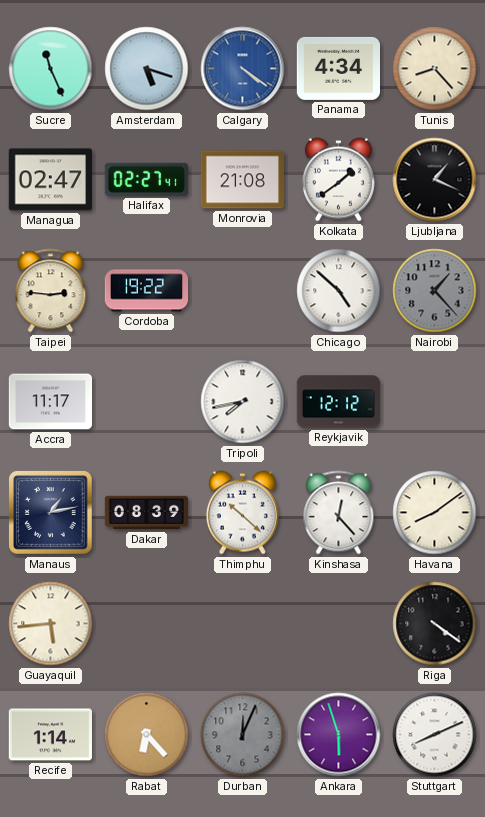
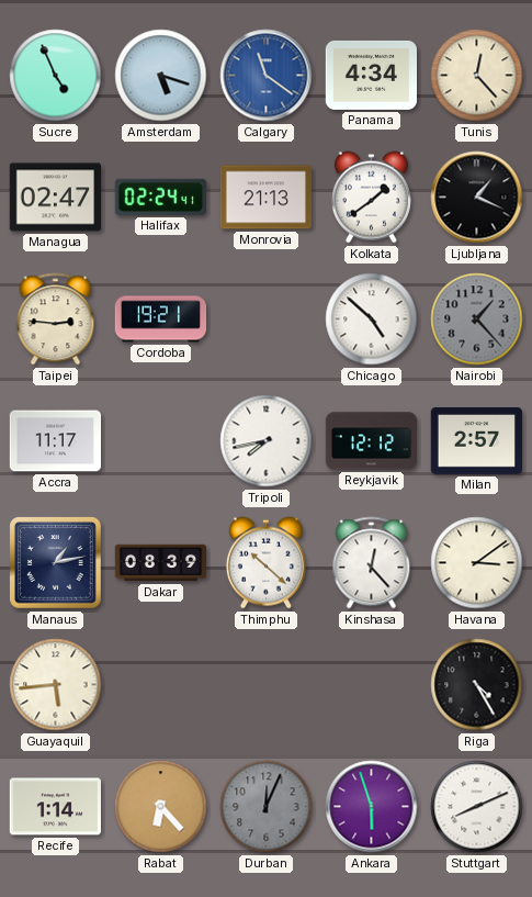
Sucre: 11:26 -> 4:56
Calgary: 4:21 -> 11:21
Tunis: 8:23 -> 12:23
Halifax: 02:27 -> 02:24
Monrovia: 21:08 -> 21:13
Cordoba: 19:22 -> 19:21
Milan: none -> 2:57
Havana: 8:09 -> 3:09
Riga: 4:21 -> 4:25
